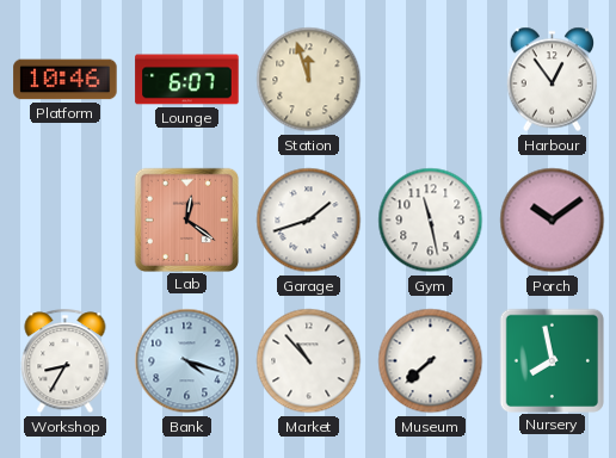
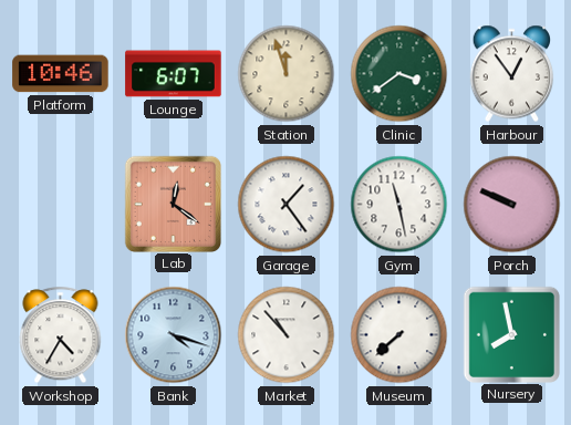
Clinic: none -> 3:39
Garage: 1:42 -> 1:24
Porch: 10:09 -> 9:49
Workshop: 8:35 -> 4:35
